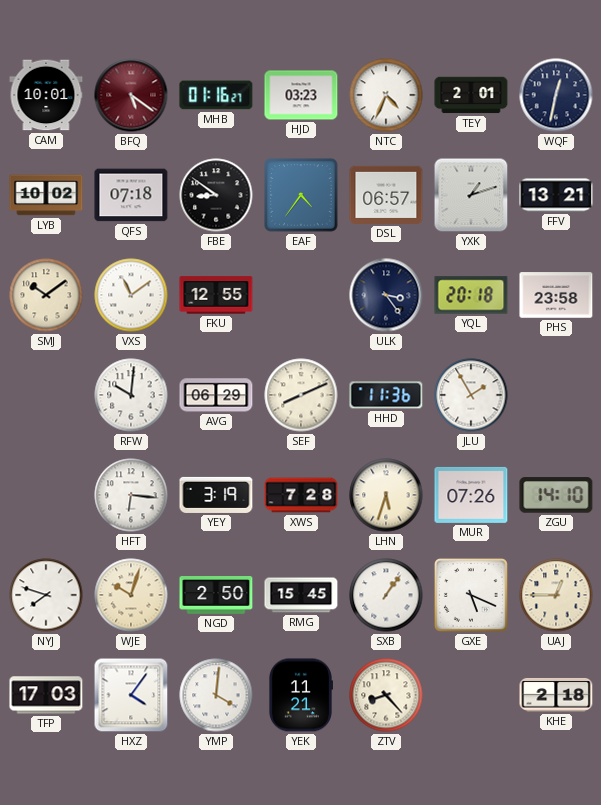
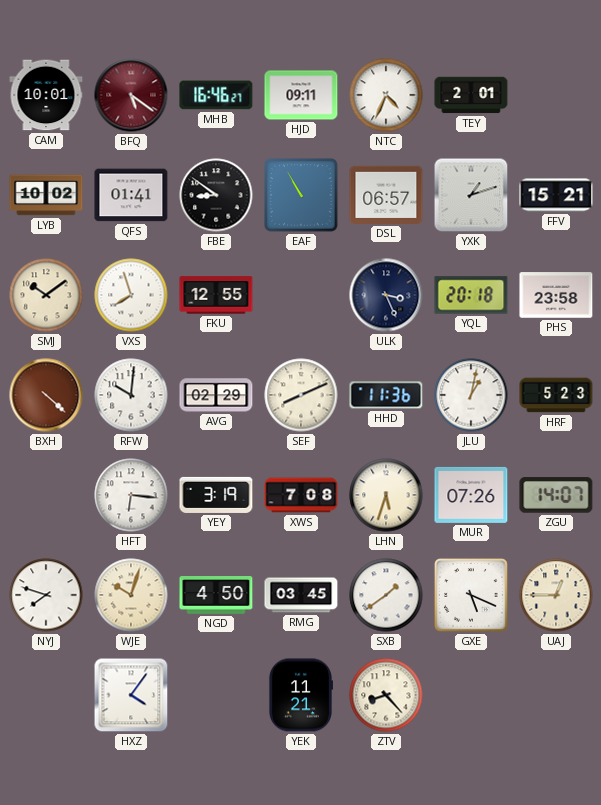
MHB: 01:16 -> 16:46
HJD: 03:23 -> 09:11
WQF: 12:32 -> none
QFS: 07:18 -> 01:41
EAF: 4:36 -> 10:55
FFV: 13:21 -> 15:21
VXS: 11:09 -> 7:57
ULK: 3:24 -> 3:26
BXH: none -> 4:22
AVG: 06:29 -> 02:29
JLU: 1:55 -> 1:02
HRF: none -> 5:23
XWS: 7:28 -> 7:08
ZGU: 14:10 -> 14:07
NGD: 2:50 -> 4:50
RMG: 15:45 -> 03:45
SXB: 1:06 -> 1:39
TFP: 17:03 -> none
YMP: 4:01 -> none
KHE: 2:18 -> none
